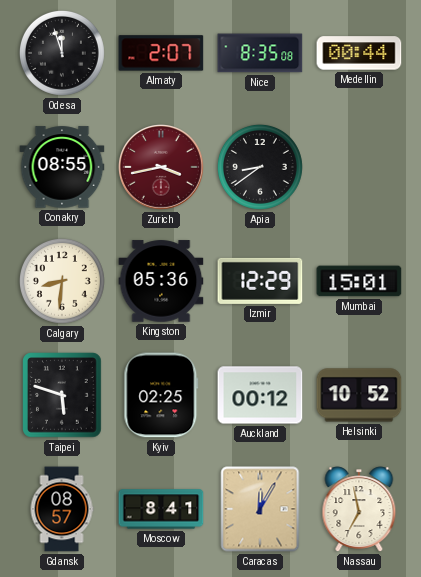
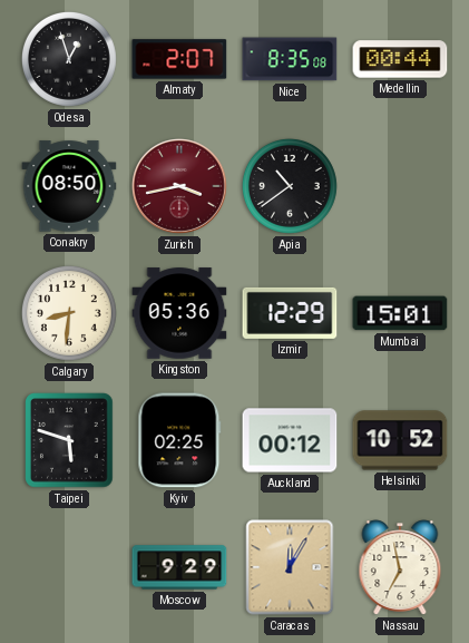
Odesa: 11:57 -> 12:57
Conakry: 08:55 -> 08:50
Apia: 8:39 -> 10:39
Gdansk: 08:57 -> none
Moscow: 8:41 -> 9:29
